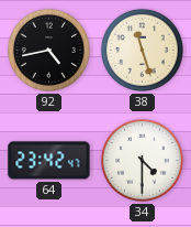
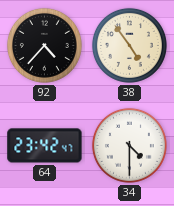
92: 4:43 -> 4:37
38: 11:27 -> 4:54
